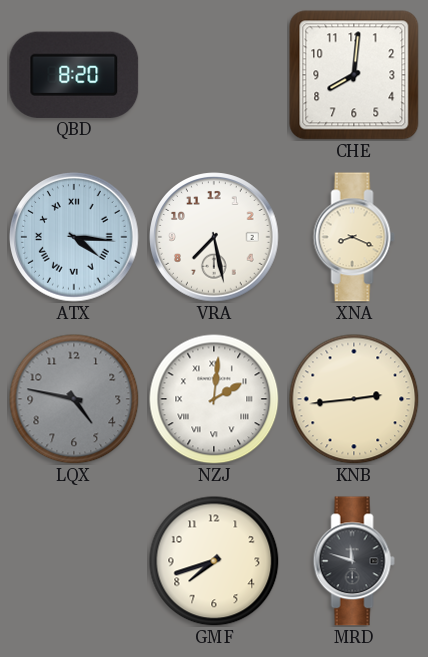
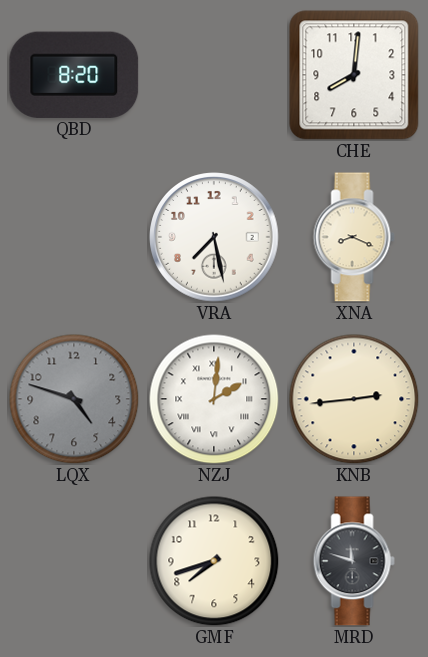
ATX: 4:16 -> none
LQX: 4:47 -> 4:48
